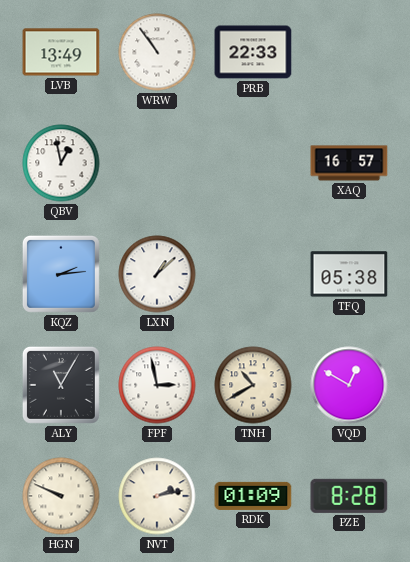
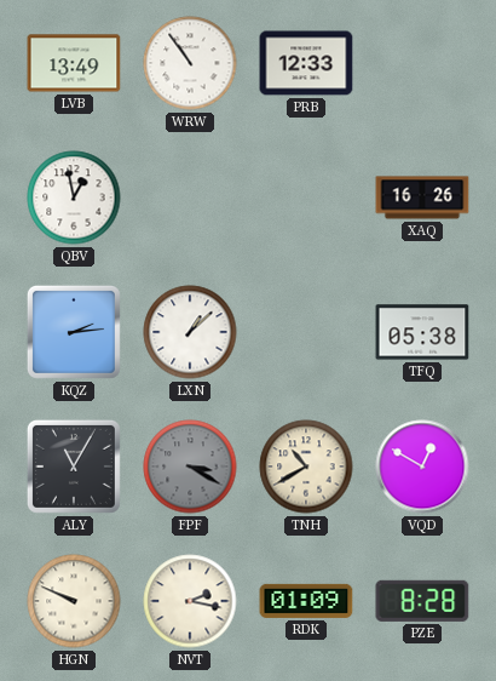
PRB: 22:33 -> 12:33
XAQ: 16:57 -> 16:26
FPF: 2:58 -> 3:20
FPF dial: white -> grey
NVT: 2:13 -> 2:17
